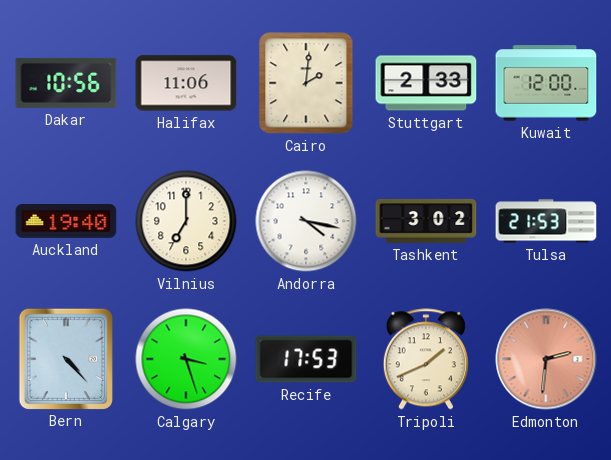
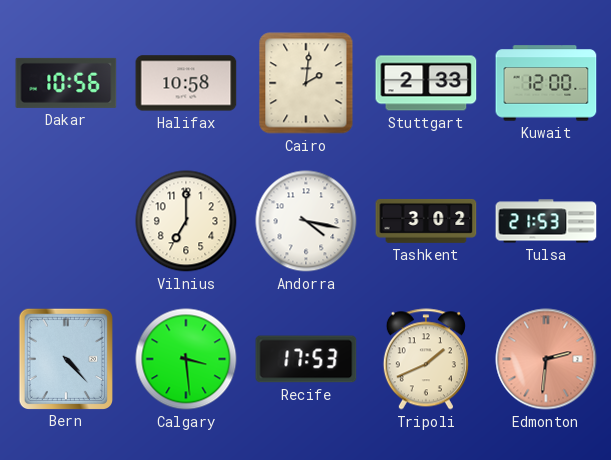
Halifax: 11:06 -> 10:58
Auckland: 19:40 -> none
Calgary: 3:27 -> 3:29
